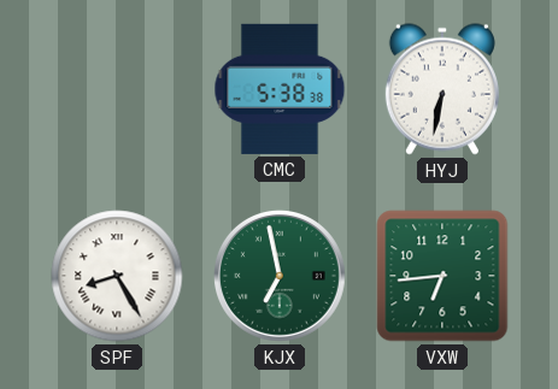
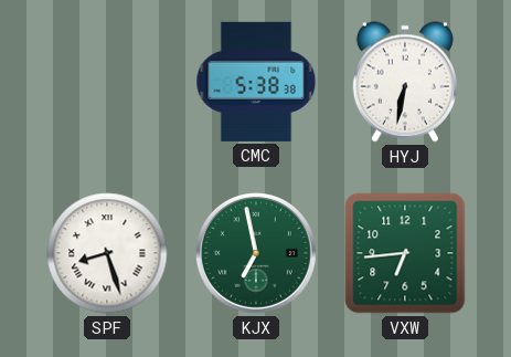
SPF: 8:25 -> 8:27
